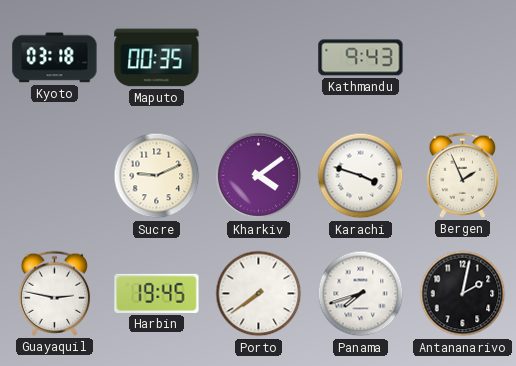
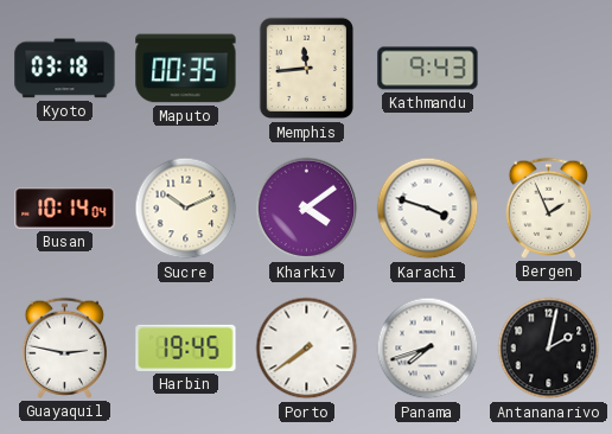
Memphis: none -> 11:44
Busan: none -> 10:14
Sucre: 9:11 -> 10:11
